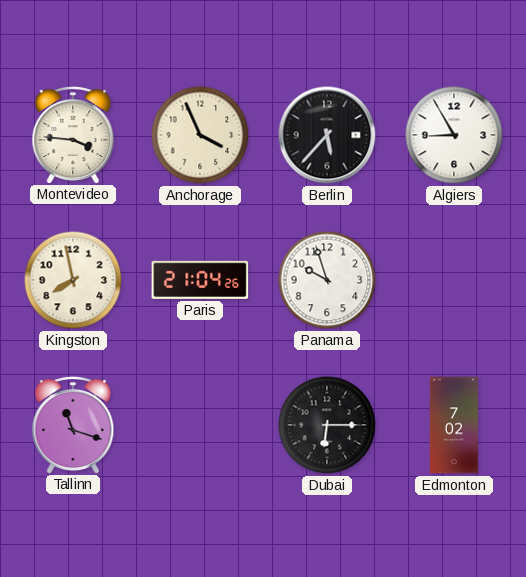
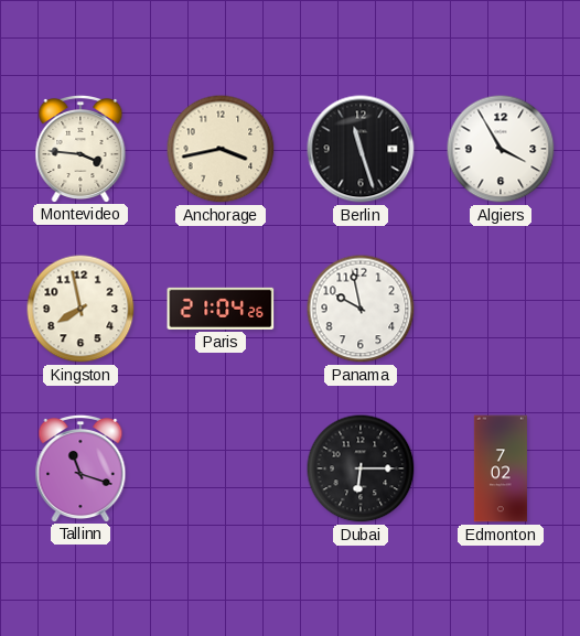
Anchorage: 3:56 -> 3:43
Berlin: 5:37 -> 11:27
Algiers: 8:55 -> 3:55
Panama: 9:57 -> 9:58
